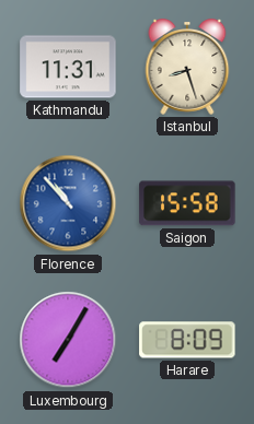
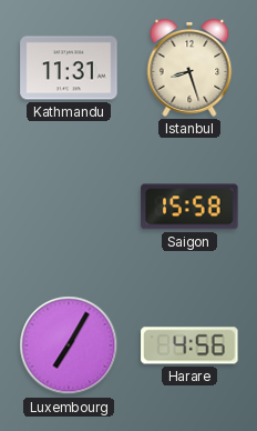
Florence: 10:53 -> none
Harare: 8:09 -> 4:56
